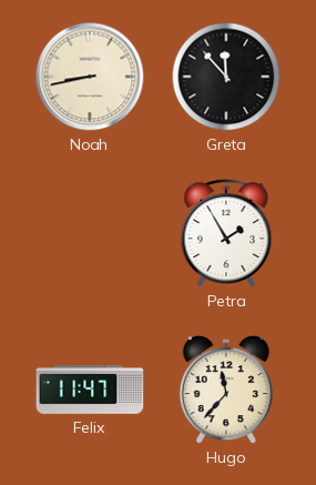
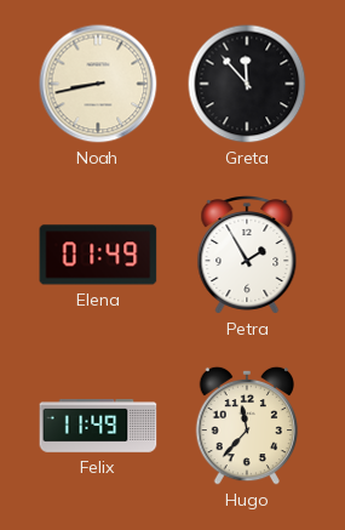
Elena: none -> 01:49
Felix: 11:47 -> 11:49
